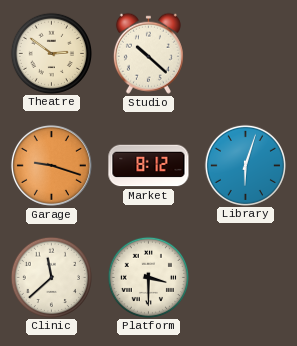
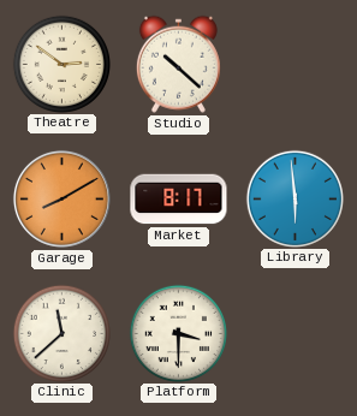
Garage: 9:18 -> 8:10
Market: 8:12 -> 8:17
Library: 6:03 -> 5:59
